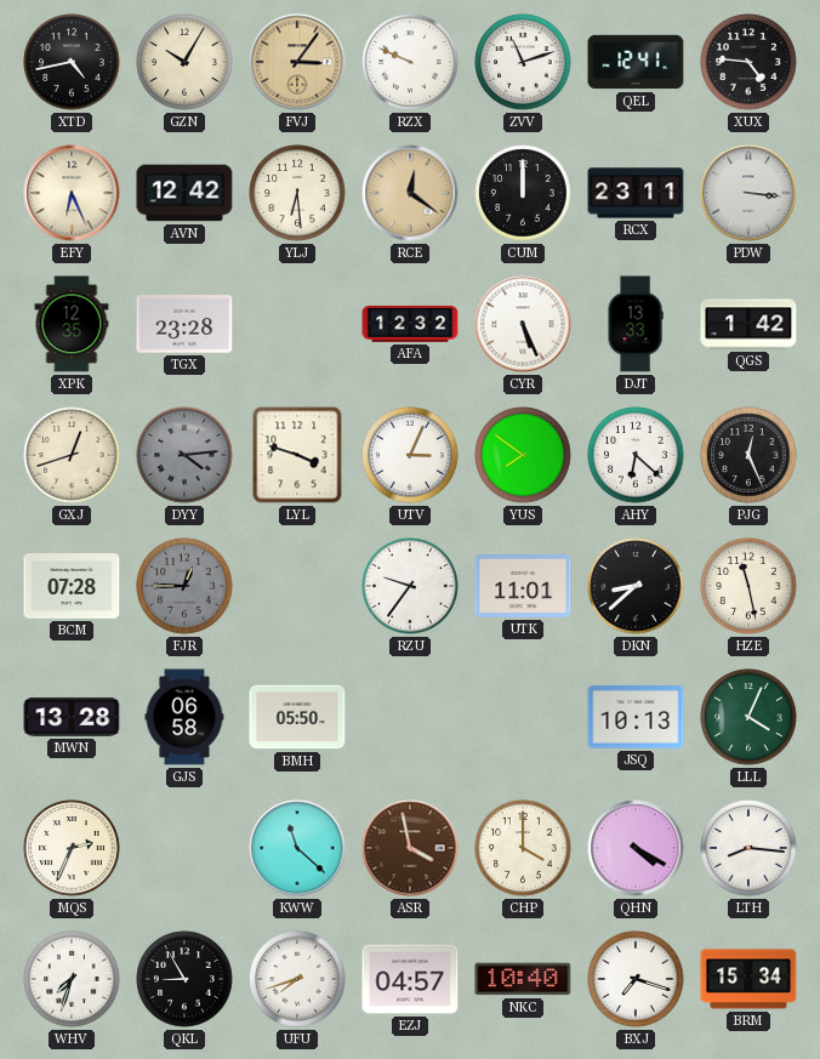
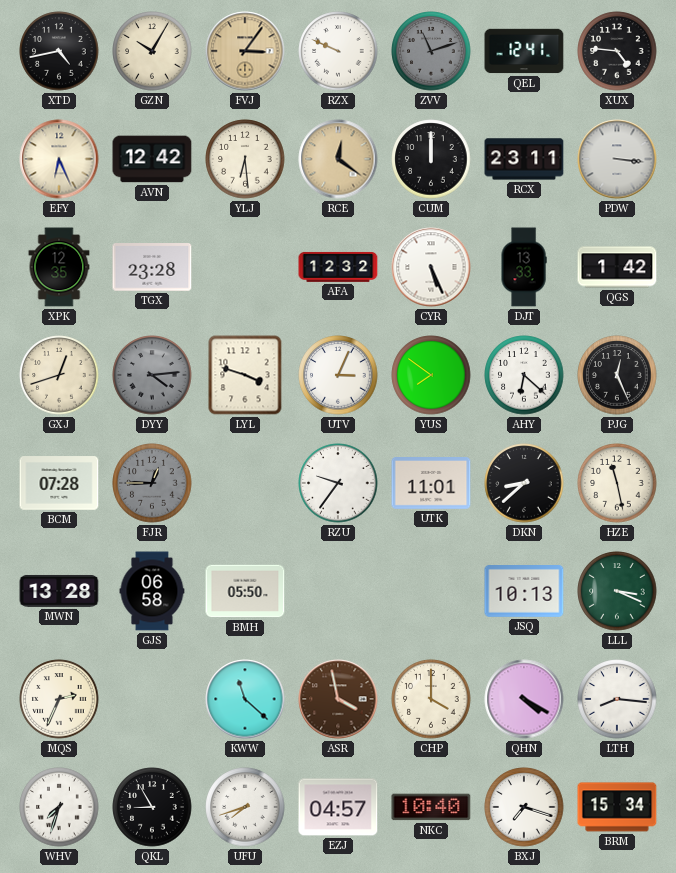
ZVV dial: white -> grey
LLL: 4:04 -> 3:19
